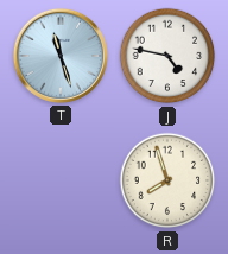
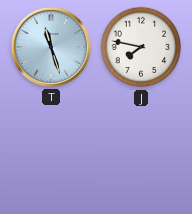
J: 4:47 -> 7:47
R: 7:57 -> none
